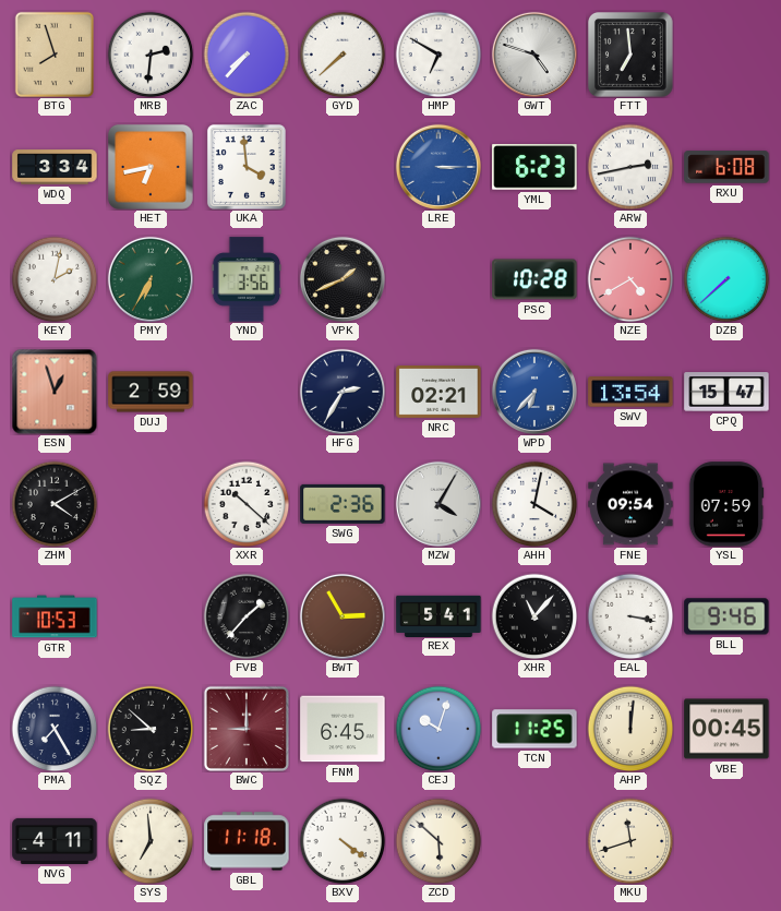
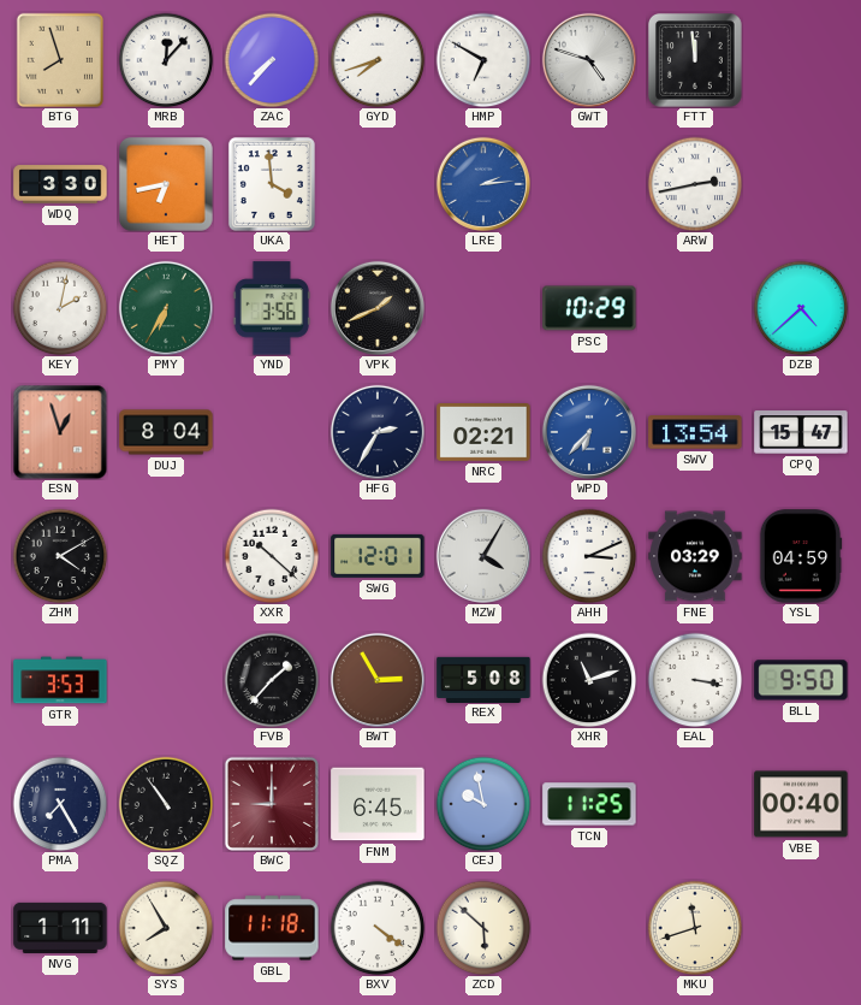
MRB: 2:31 -> 12:07
GYD: 7:38 -> 7:42
FTT: 6:59 -> 11:59
WDQ: 3:34 -> 3:30
LRE: 3:15 -> 2:14
YML: 6:23 -> none
RXU: 6:08 -> none
PSC: 10:28 -> 10:29
NZE: 4:40 -> none
DZB: 7:38 -> 4:38
DUJ: 2:59 -> 8:04
SWG: 2:36 -> 12:01
AHH: 4:02 -> 3:11
FNE: 09:54 -> 03:29
YSL: 07:59 -> 04:59
GTR: 10:53 -> 3:53
REX: 5:41 -> 5:08
XHR: 11:07 -> 11:12
BLL: 9:46 -> 9:50
SQZ: 8:52 -> 10:54
CEJ: 10:03 -> 9:58
AHP: 12:01 -> none
VBE: 00:45 -> 00:40
NVG: 4:11 -> 1:11
SYS: 6:59 -> 7:55
